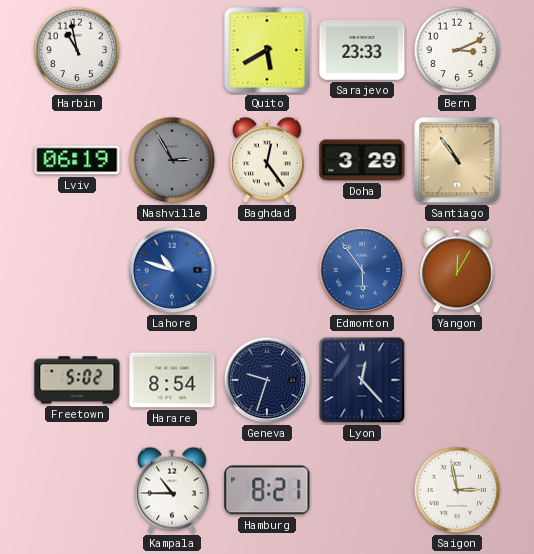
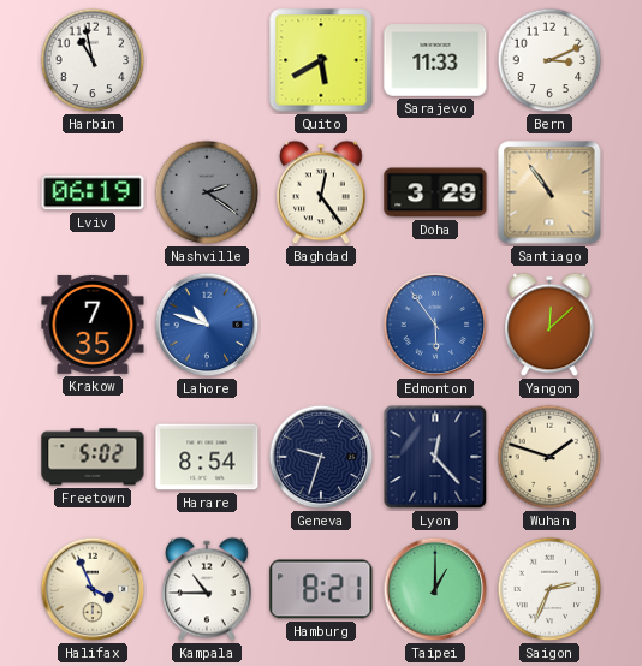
Sarajevo: 23:33 -> 11:33
Nashville: 2:55 -> 2:21
Krakow: none -> 7:35
Yangon: 12:05 -> 12:08
Wuhan: none -> 1:48
Halifax: none -> 3:56
Taipei: none -> 1:00
Saigon: 2:58 -> 2:34
